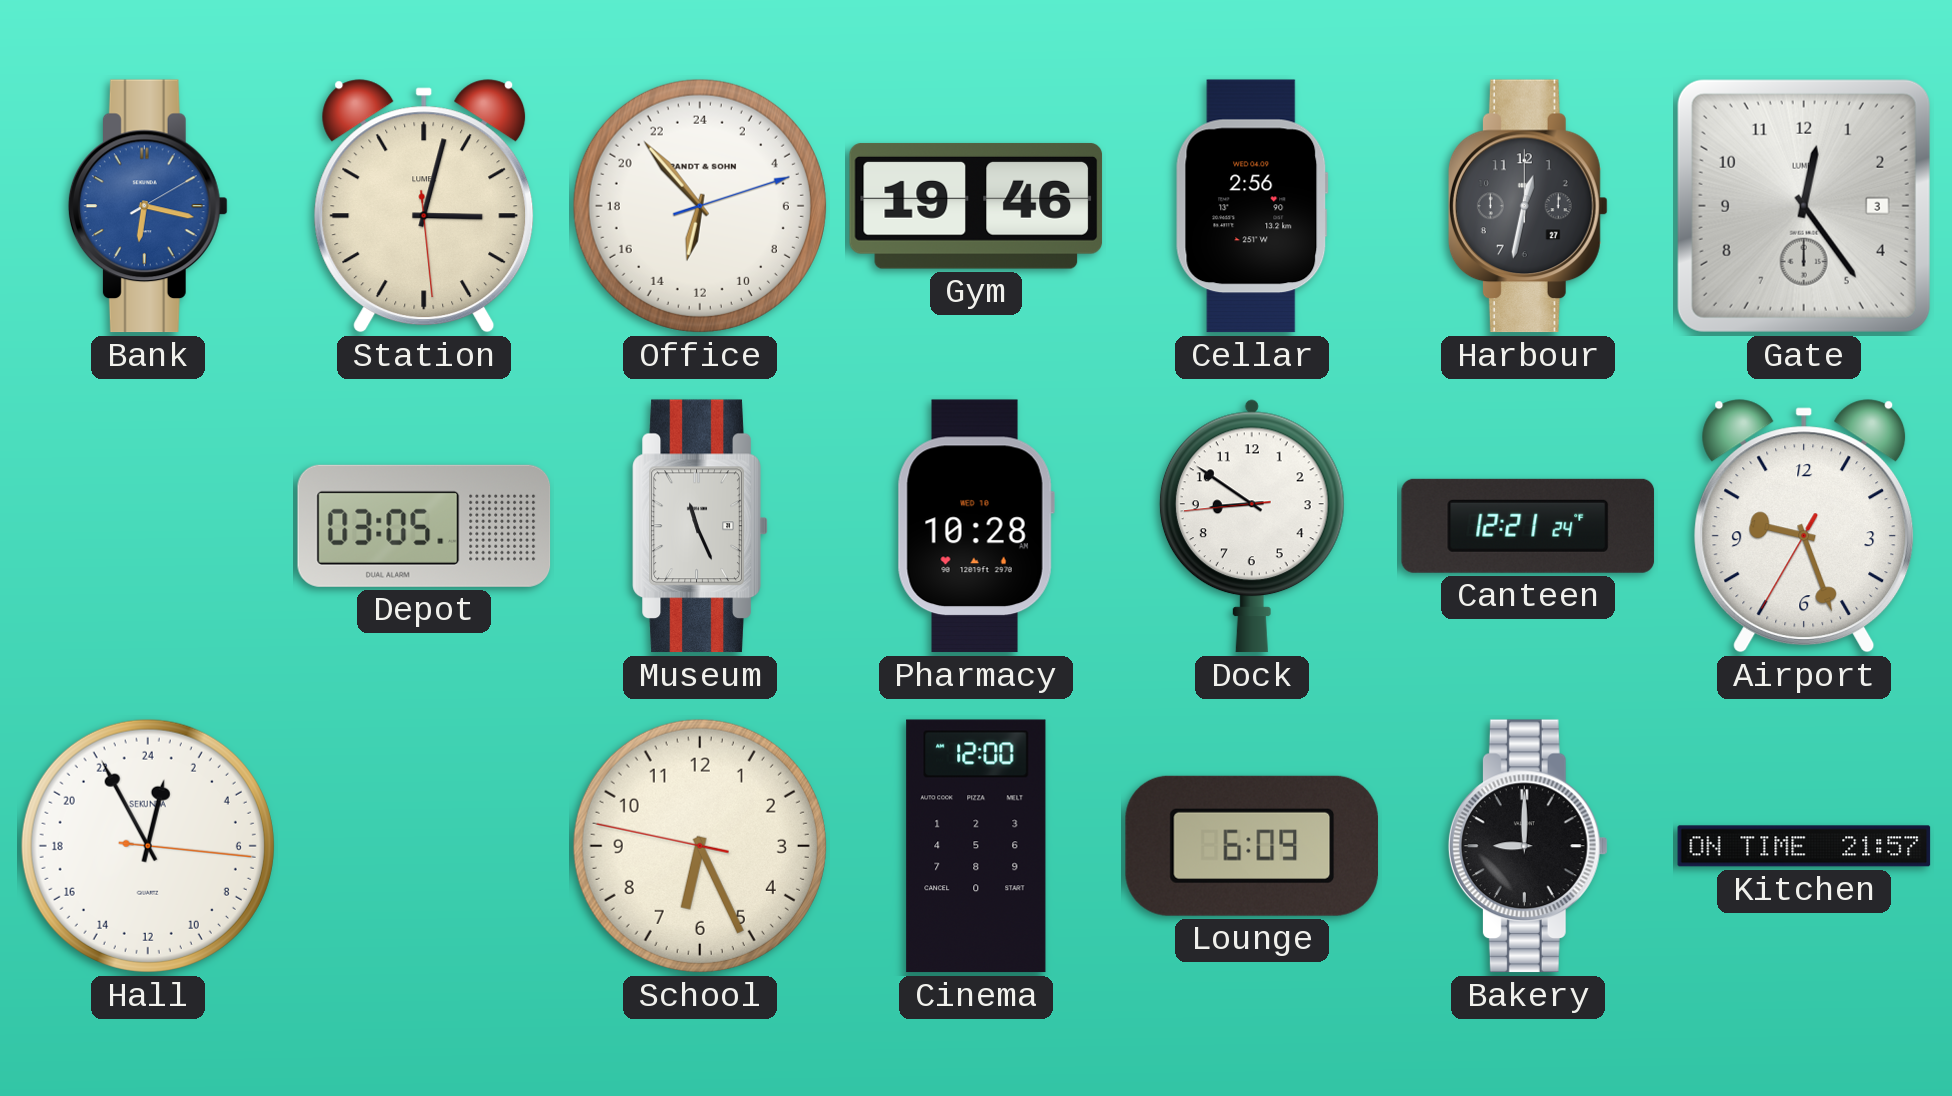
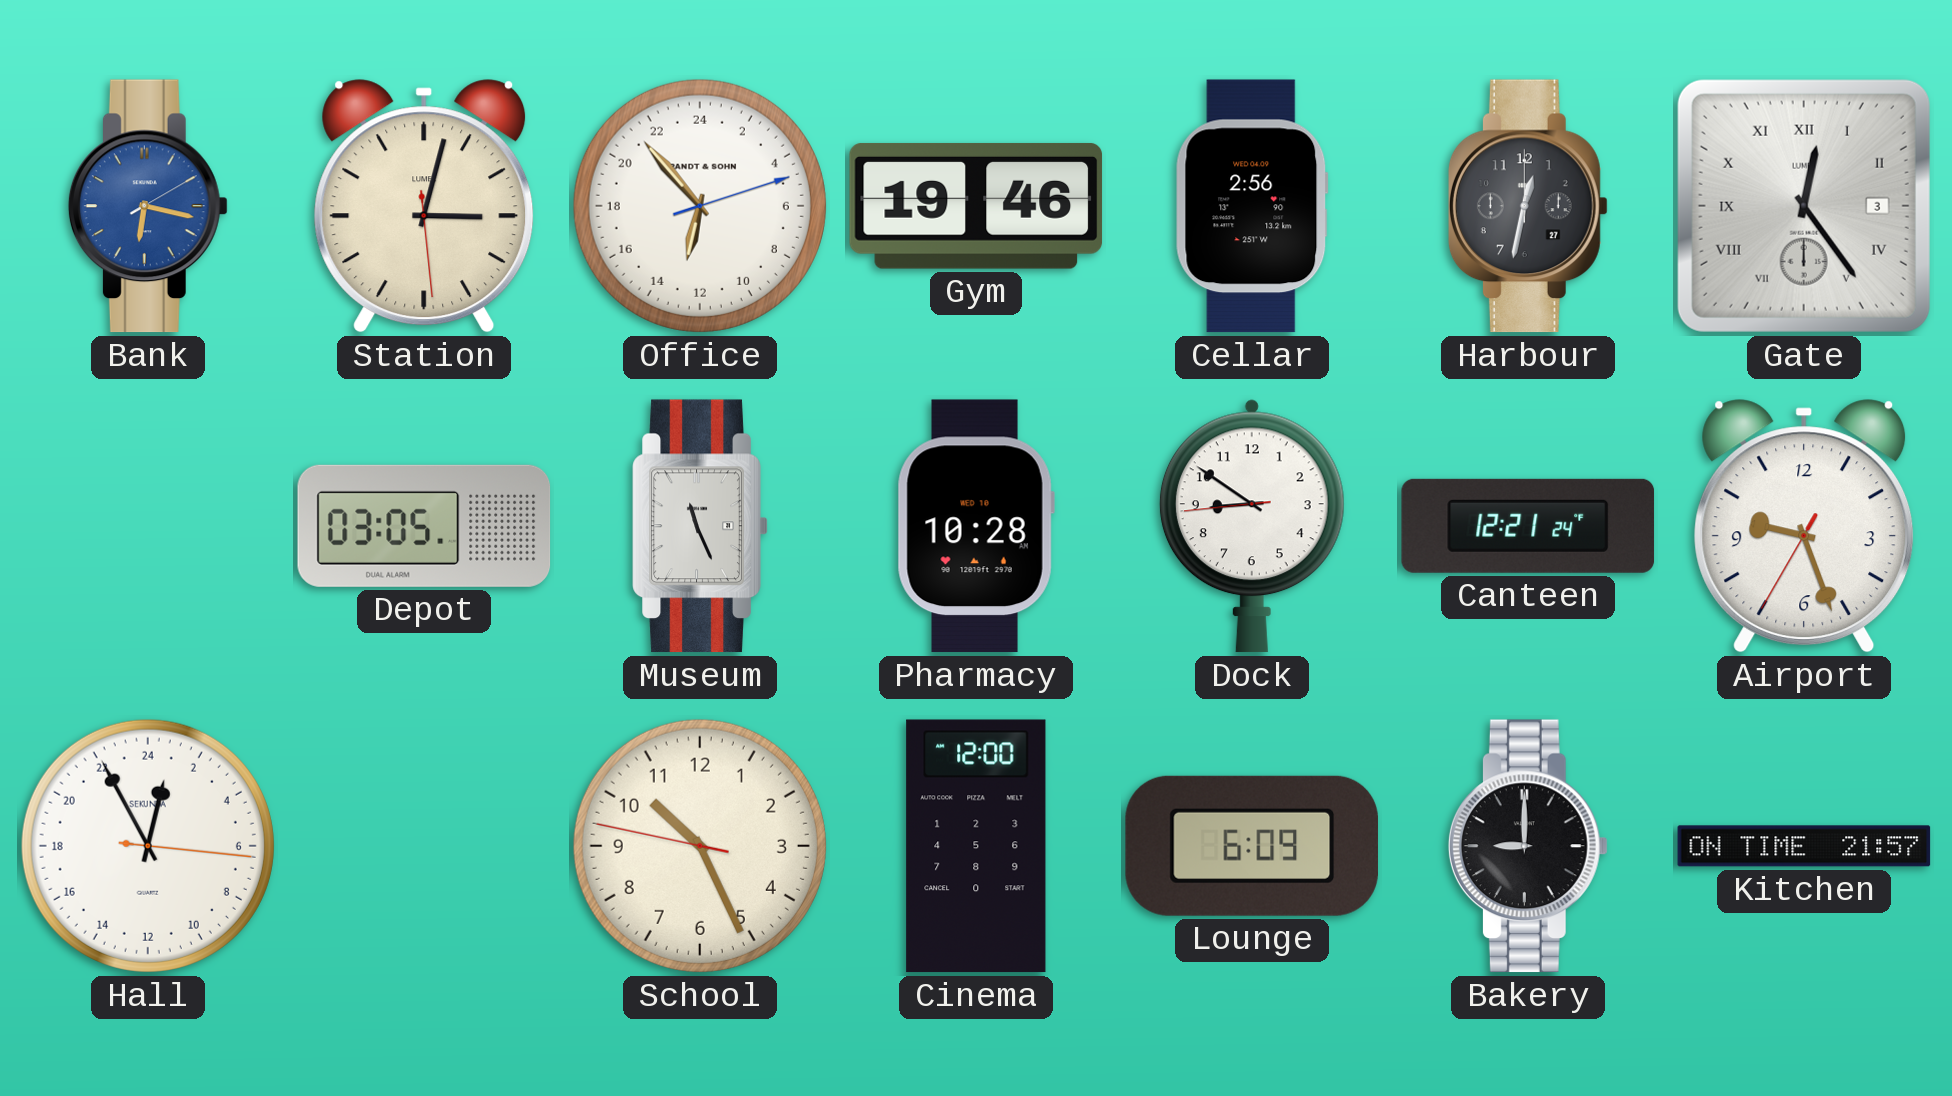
Gate numerals: Arabic -> Roman
School: 6:25 -> 10:25
